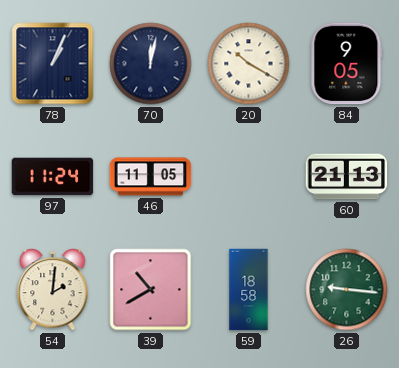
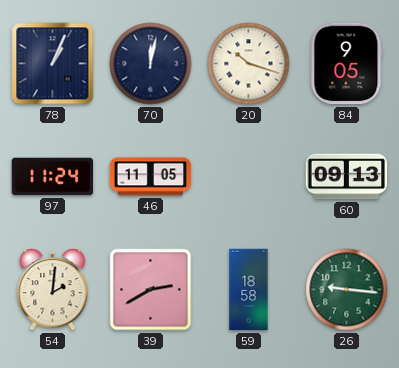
20: 10:20 -> 10:18
60: 21:13 -> 09:13
39: 10:40 -> 2:40
